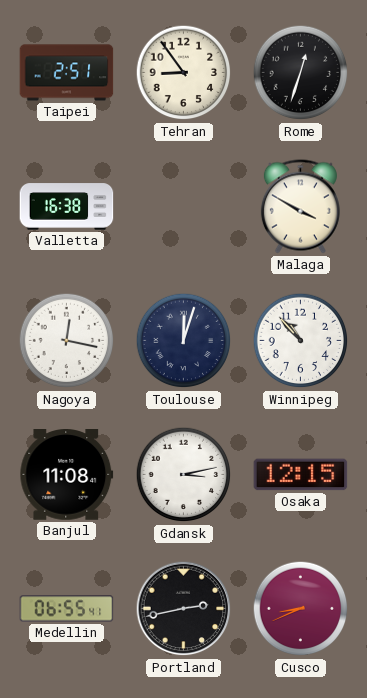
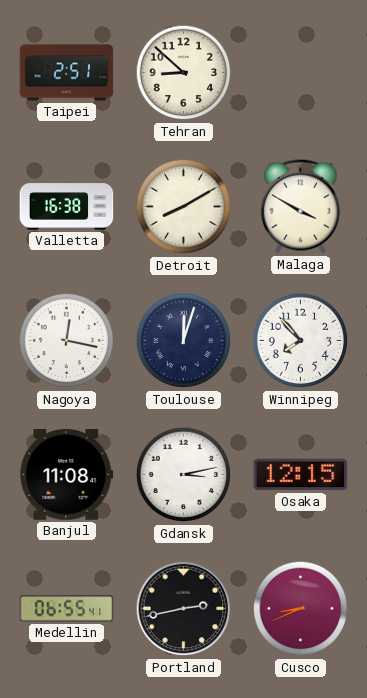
Tehran: 8:54 -> 8:52
Rome: 12:33 -> none
Detroit: none -> 8:10
Winnipeg: 10:53 -> 7:53
